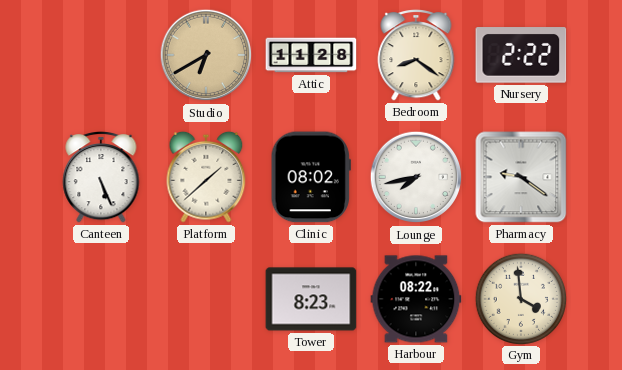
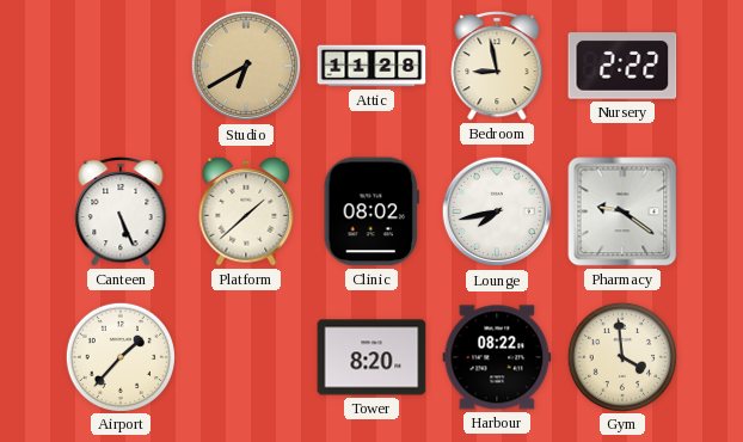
Bedroom: 8:21 -> 8:58
Airport: none -> 1:37
Tower: 8:23 -> 8:20
